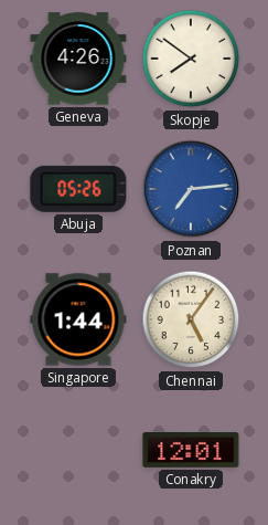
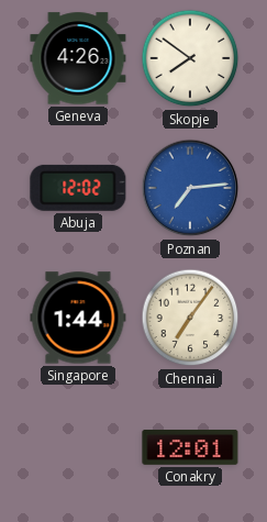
Abuja: 05:26 -> 12:02
Chennai: 5:06 -> 7:06
